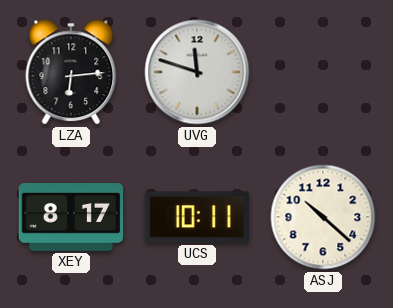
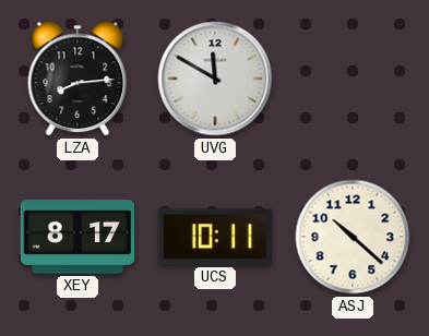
LZA: 6:14 -> 8:14
UVG: 11:48 -> 11:50
